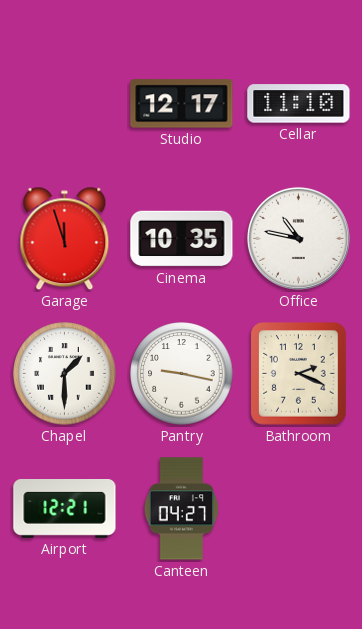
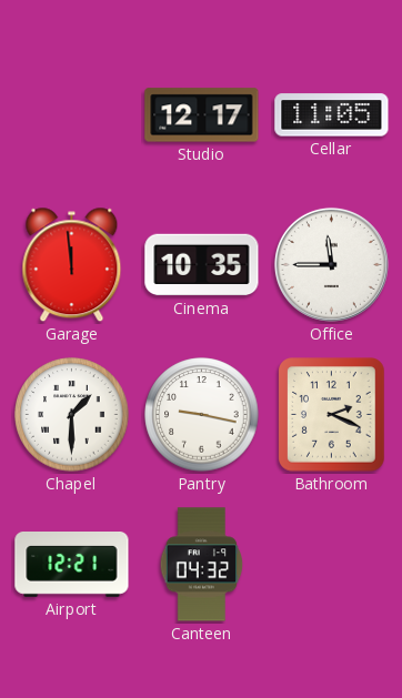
Cellar: 11:10 -> 11:05
Garage: 11:57 -> 11:59
Office: 10:47 -> 11:45
Canteen: 04:27 -> 04:32
